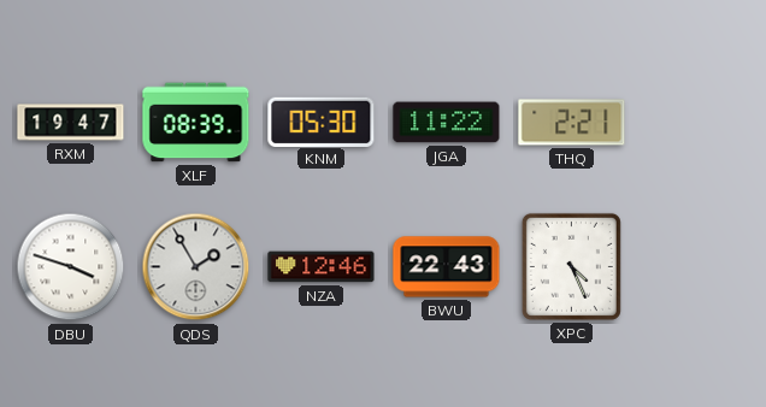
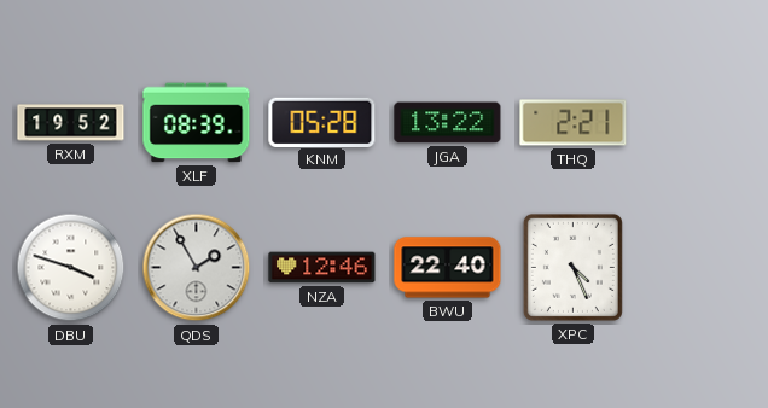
RXM: 19:47 -> 19:52
KNM: 05:30 -> 05:28
JGA: 11:22 -> 13:22
BWU: 22:43 -> 22:40
